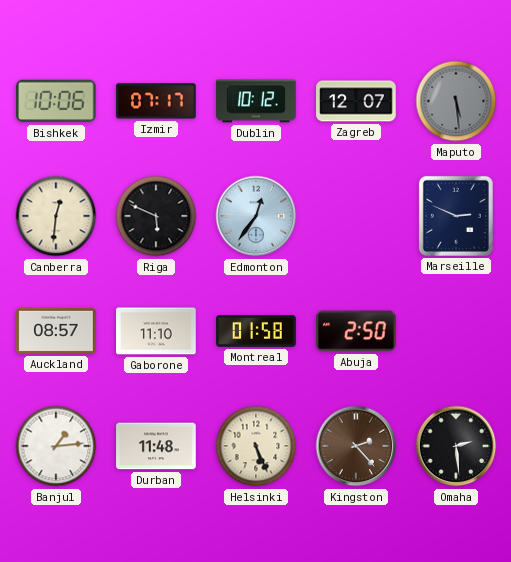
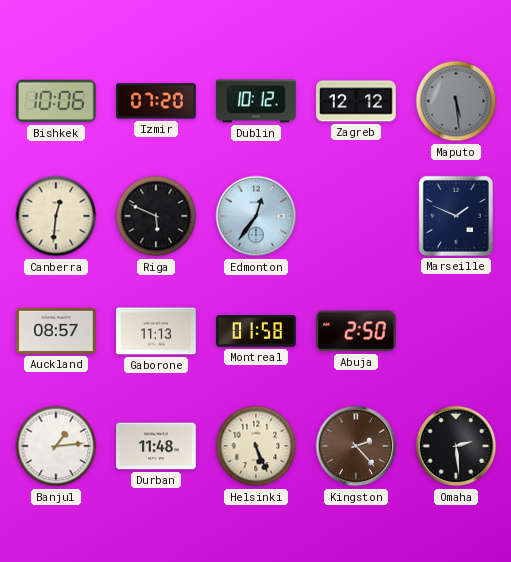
Izmir: 07:17 -> 07:20
Zagreb: 12:07 -> 12:12
Marseille: 2:49 -> 1:49
Gaborone: 11:10 -> 11:13
